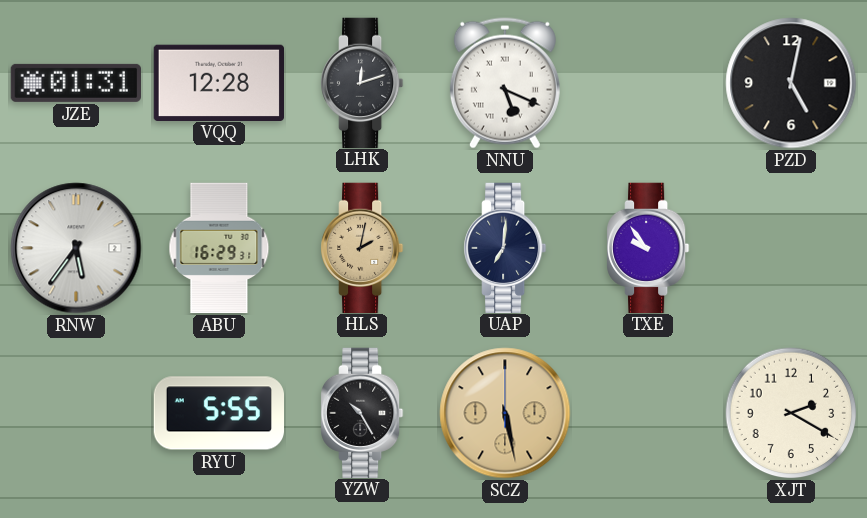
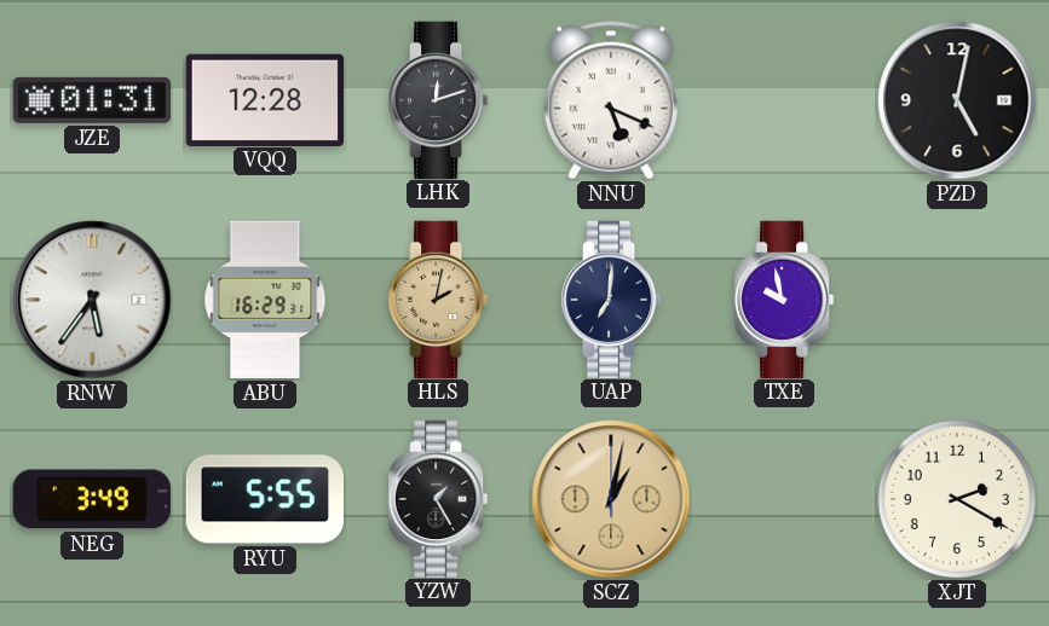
TXE: 9:54 -> 9:58
NEG: none -> 3:49
YZW: 10:25 -> 1:25
SCZ: 5:28 -> 1:02
